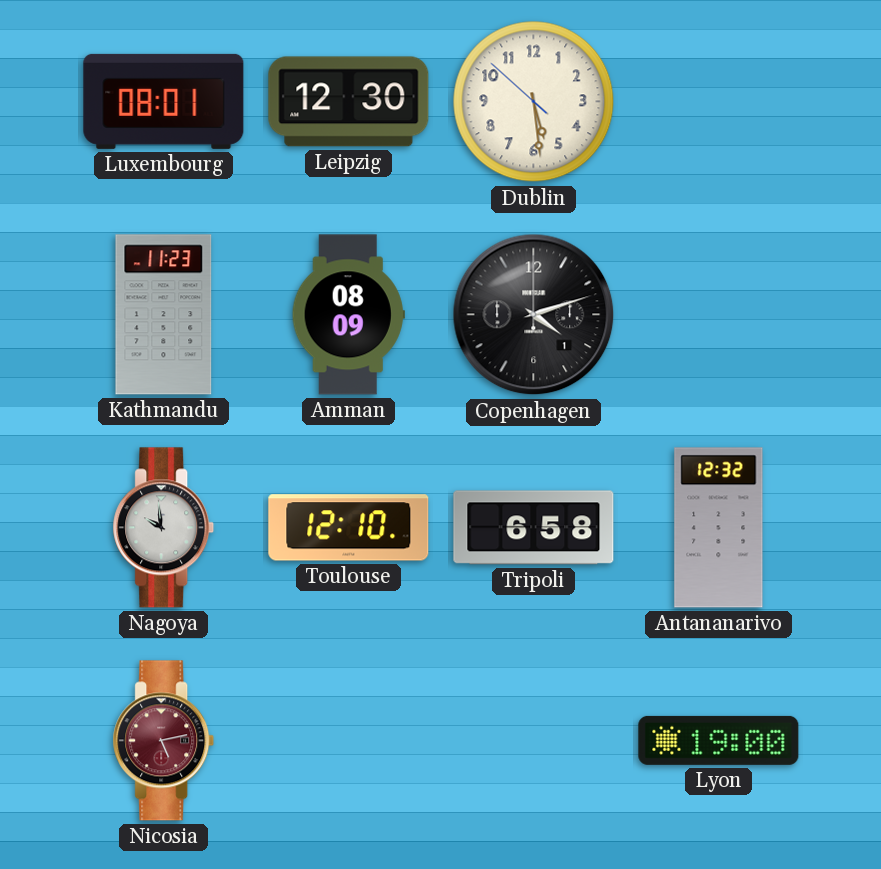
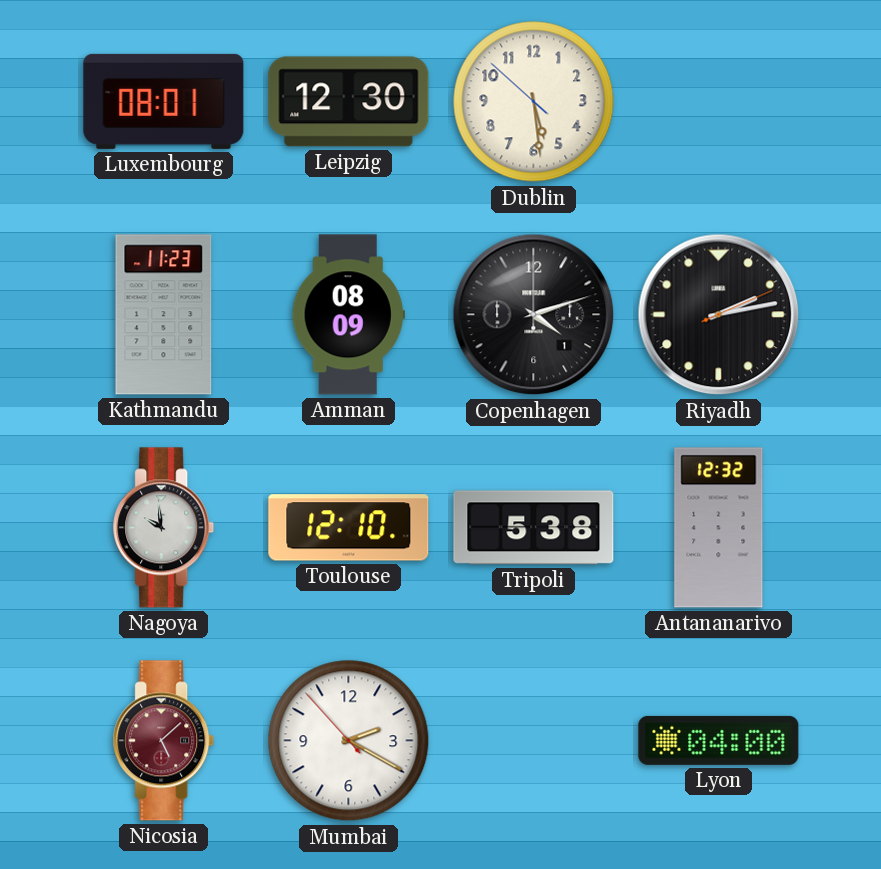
Riyadh: none -> 2:13
Tripoli: 6:58 -> 5:38
Nicosia: 5:13 -> 5:08
Mumbai: none -> 2:19
Lyon: 19:00 -> 04:00
